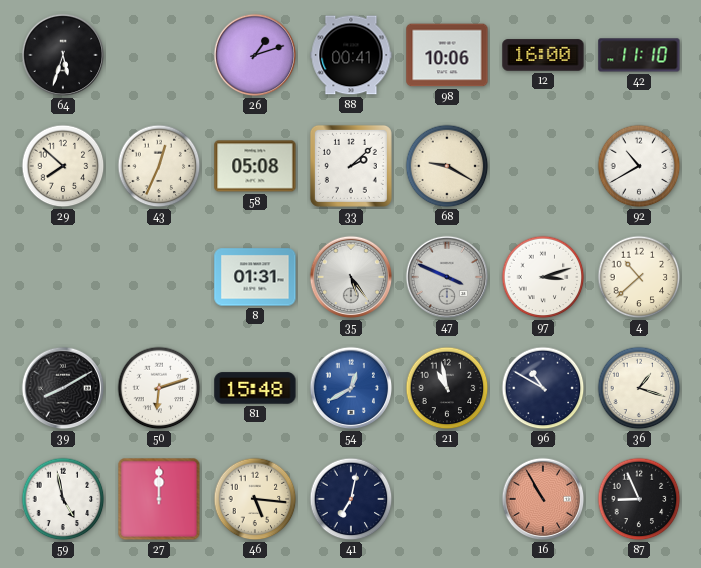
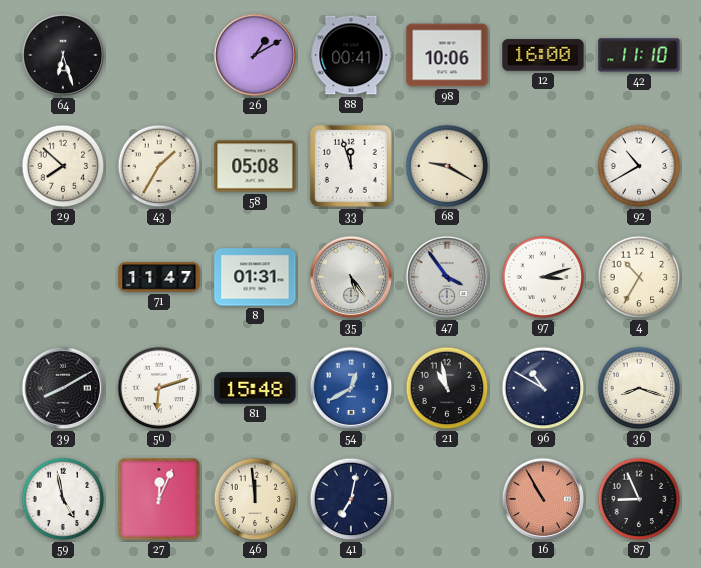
64: 5:33 -> 6:27
26: 1:12 -> 1:10
43: 12:34 -> 1:35
33: 2:08 -> 11:57
71: none -> 11:47
47: 3:49 -> 3:54
4: 10:38 -> 10:35
36: 1:18 -> 8:18
27: 12:00 -> 12:04
46: 5:16 -> 11:59
